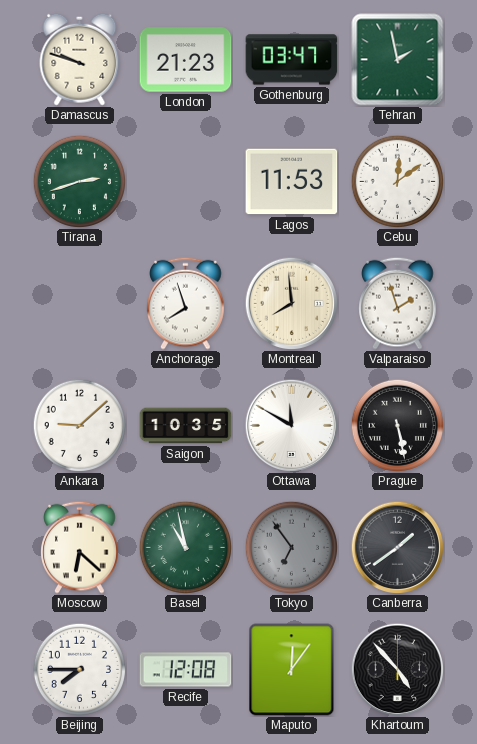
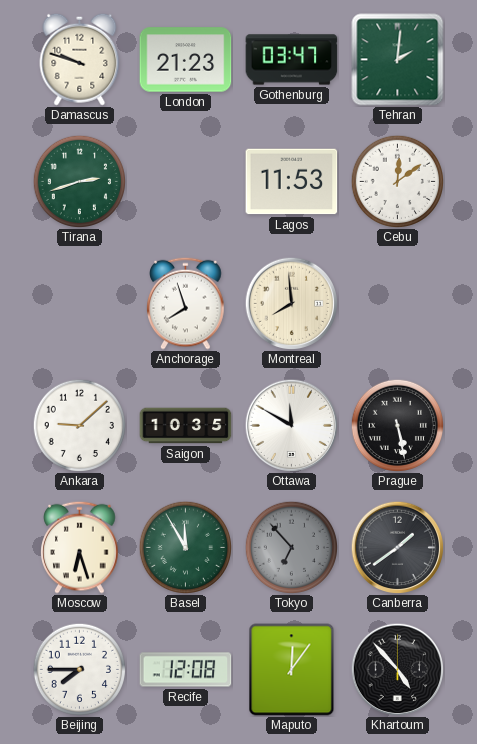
Tehran: 1:58 -> 2:01
Valparaiso: 1:57 -> none
Moscow: 6:22 -> 6:27
Basel: 10:58 -> 11:55
Tokyo: 6:54 -> 6:53
